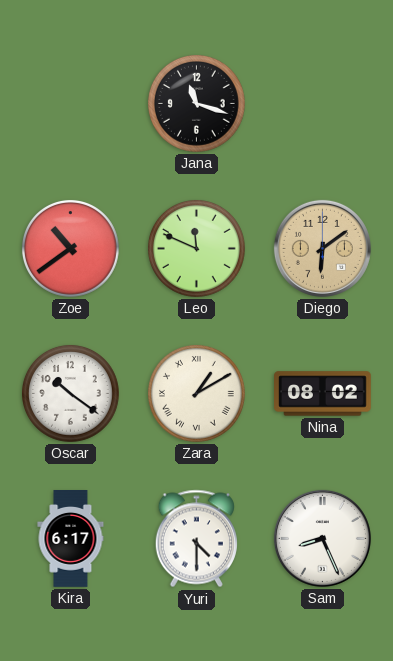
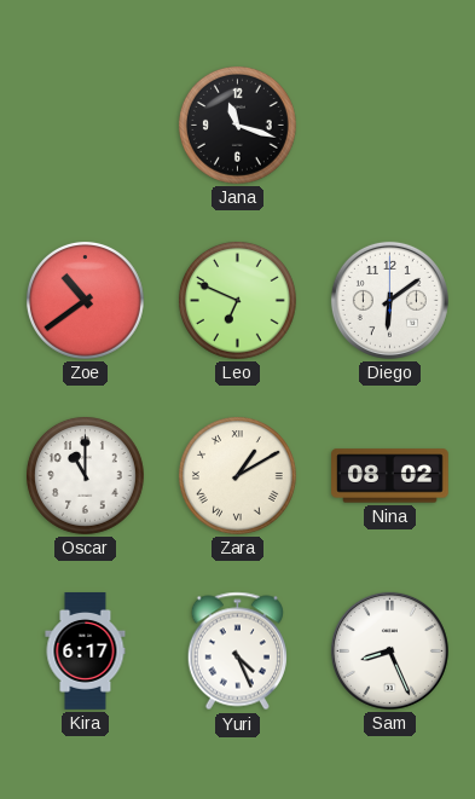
Leo: 11:49 -> 6:49
Diego dial: champagne -> white
Oscar: 10:21 -> 11:00
Yuri: 4:30 -> 4:26
